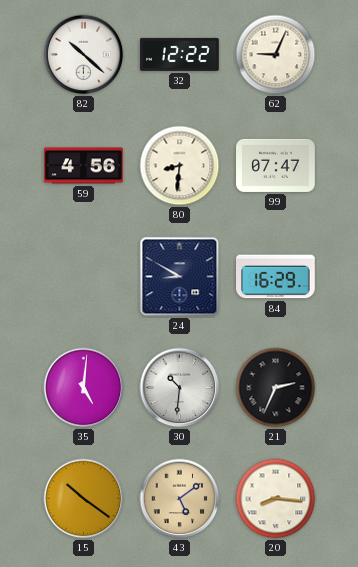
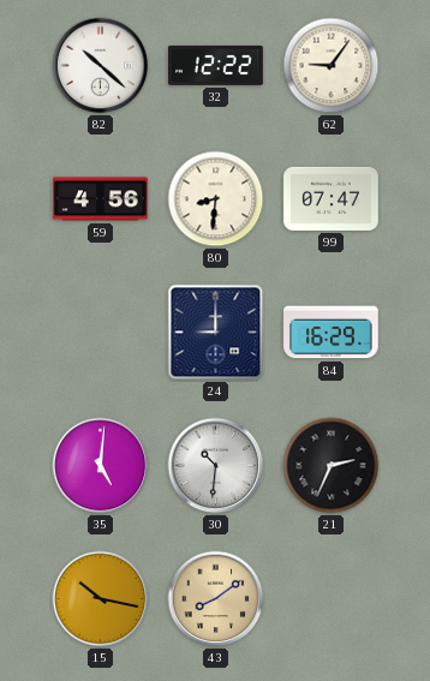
62: 9:04 -> 9:06
24: 8:50 -> 9:00
15: 10:21 -> 10:17
43: 5:09 -> 8:09
20: 8:16 -> none
